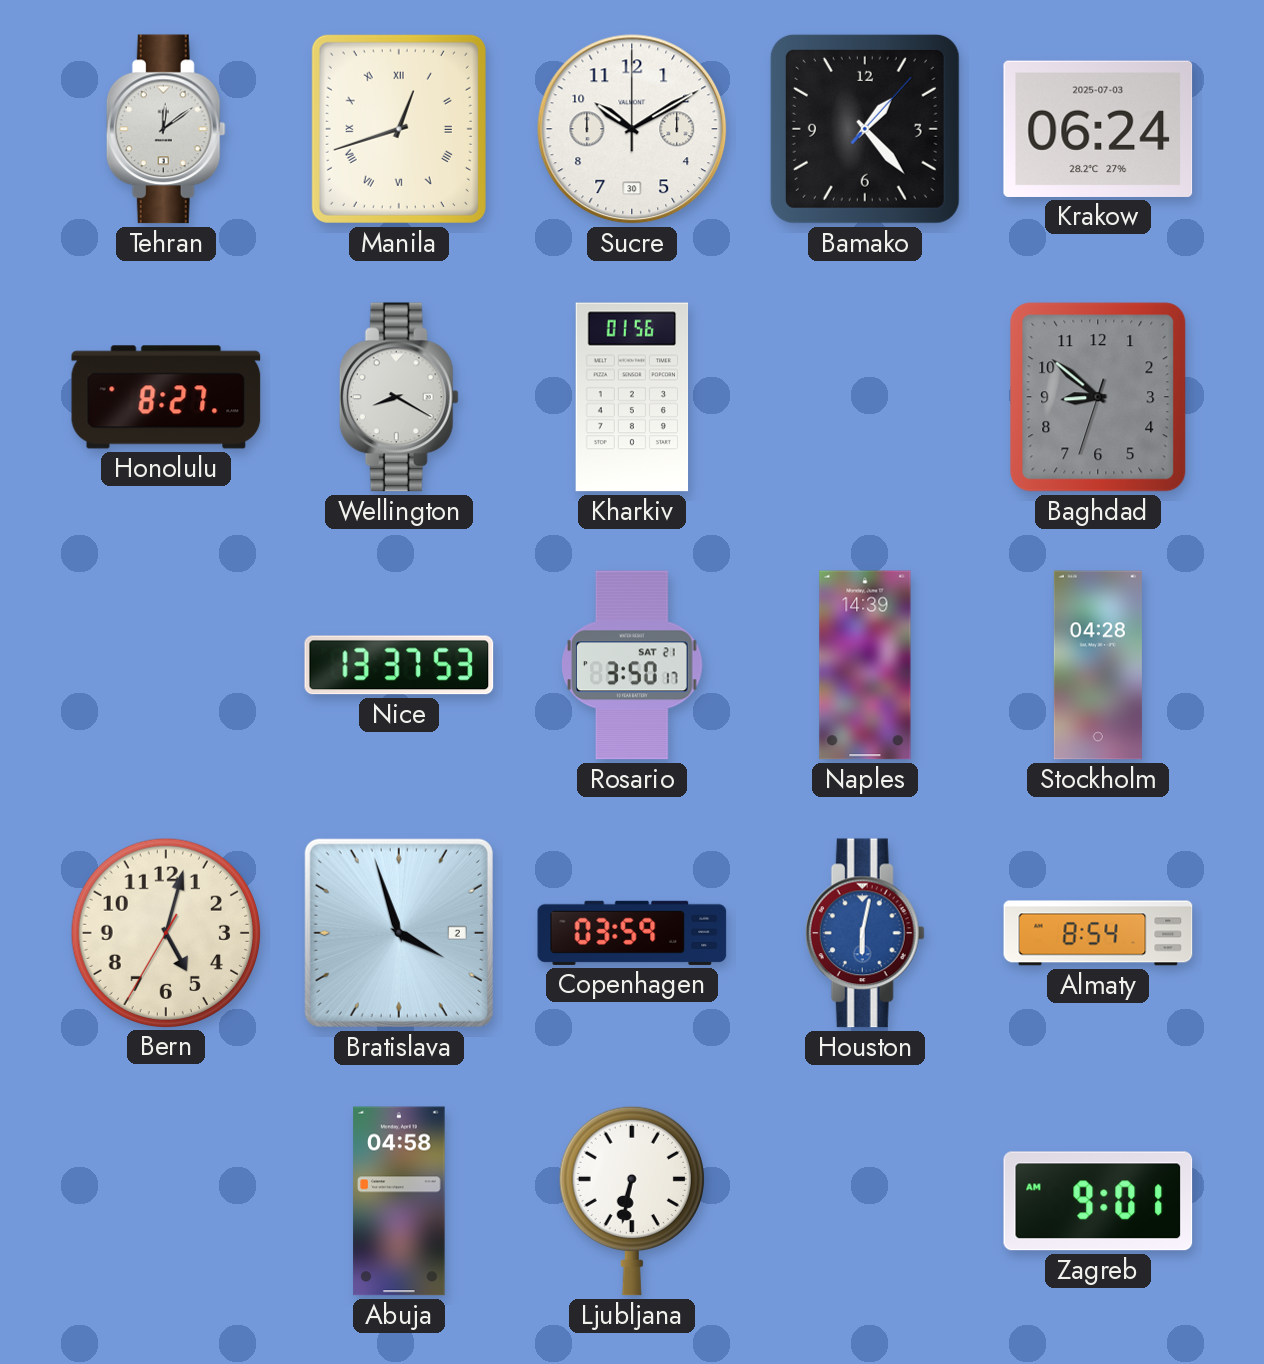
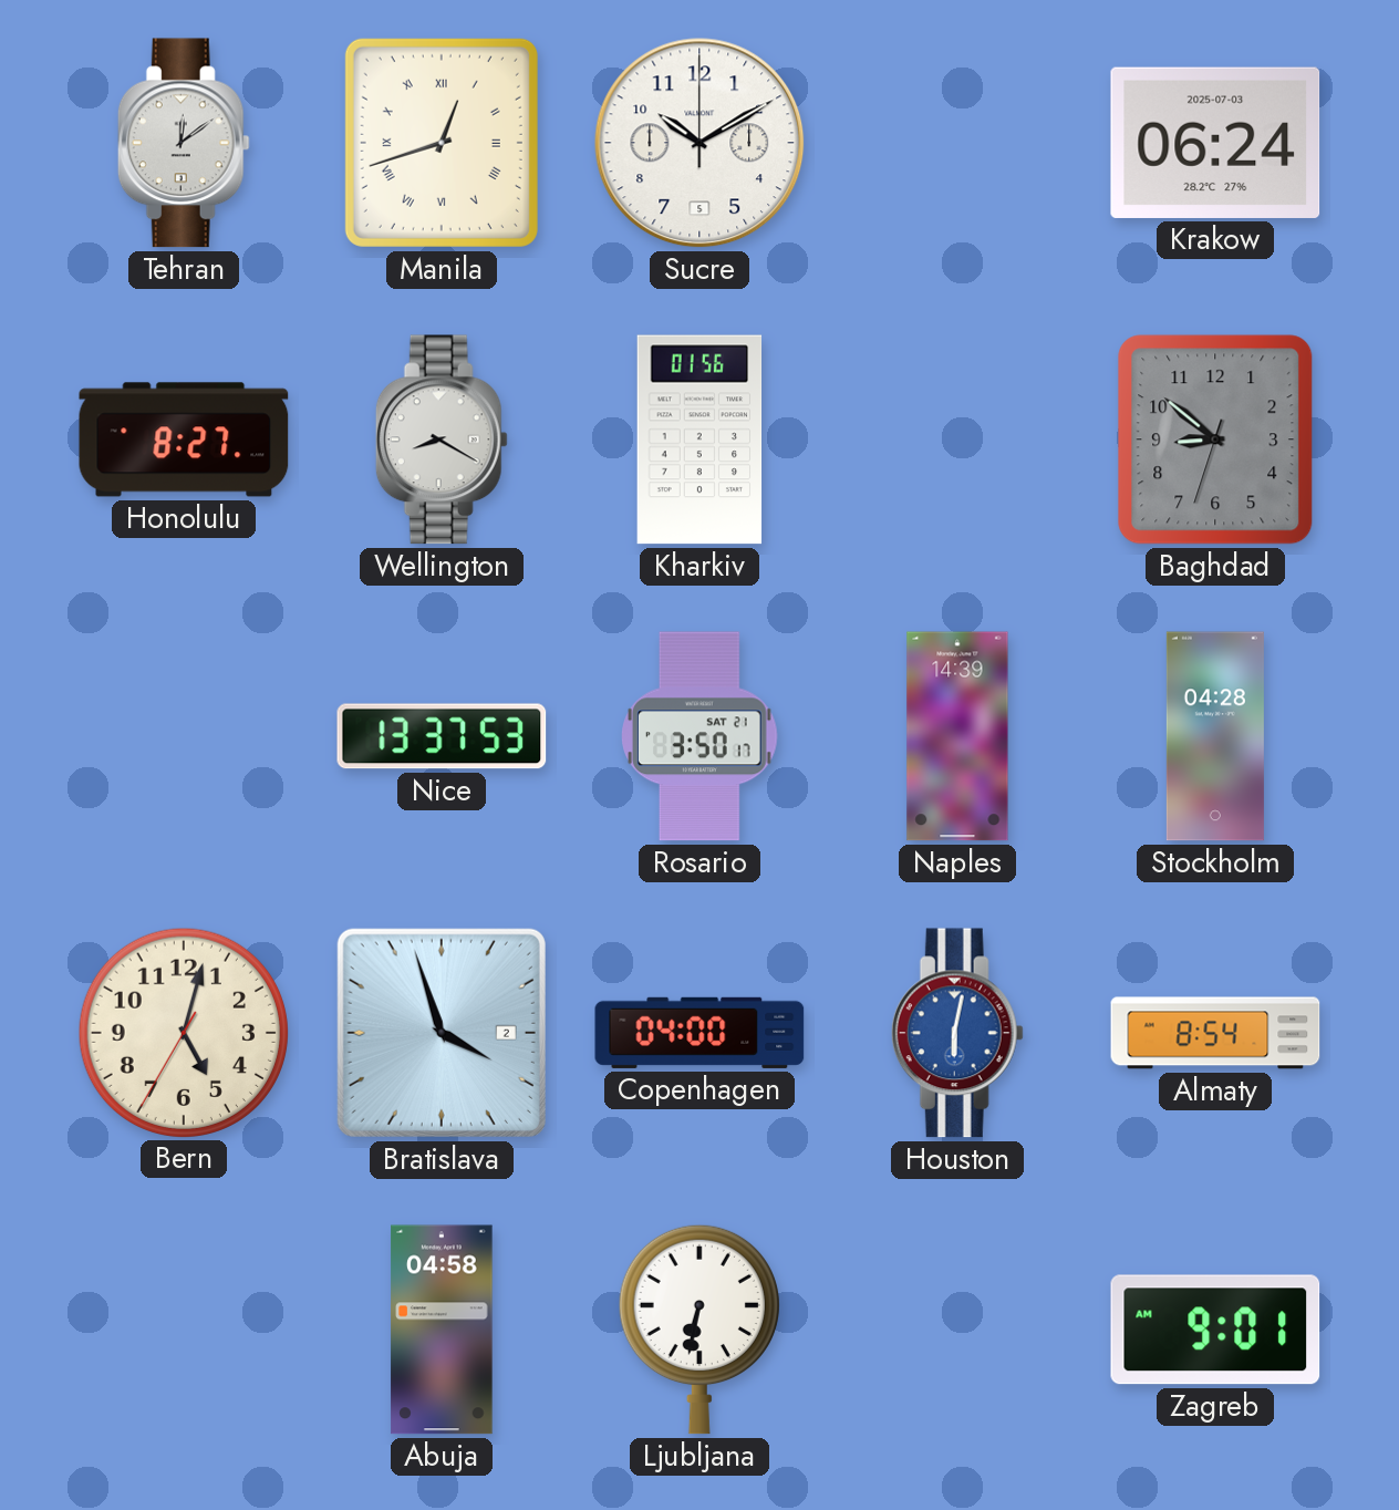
Sucre date: 30 -> 5
Bamako: 1:23 -> none
Copenhagen: 03:59 -> 04:00
